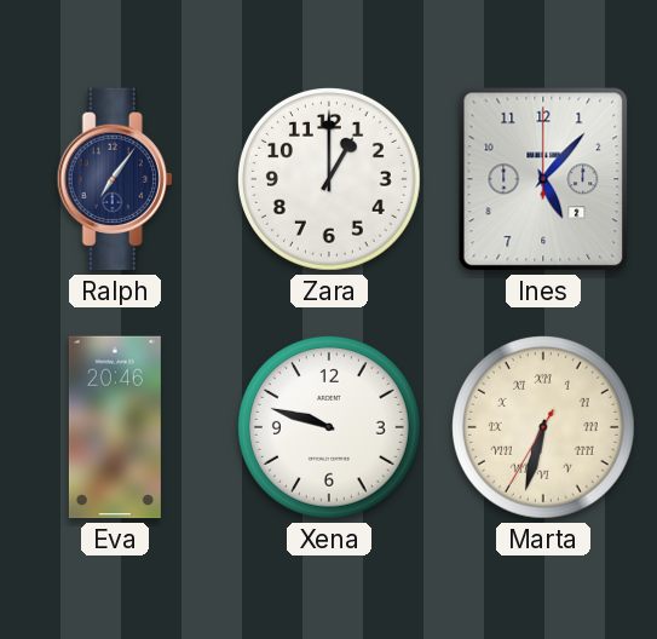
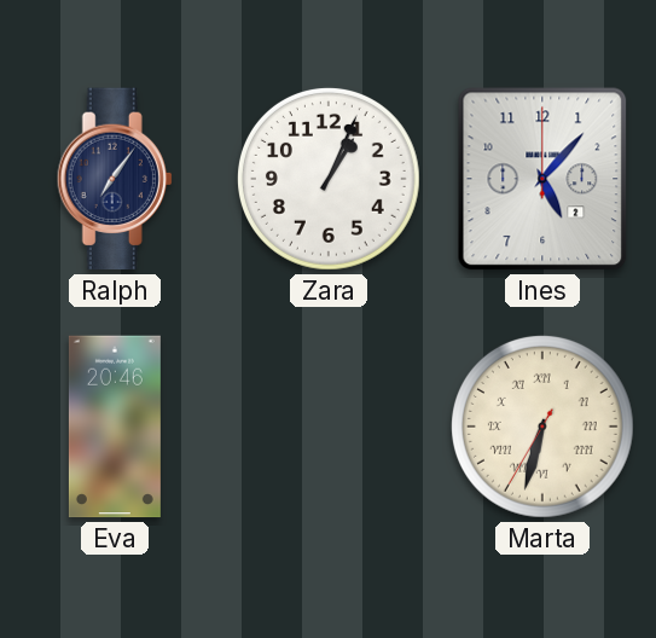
Zara: 1:00 -> 1:04
Xena: 9:48 -> none
